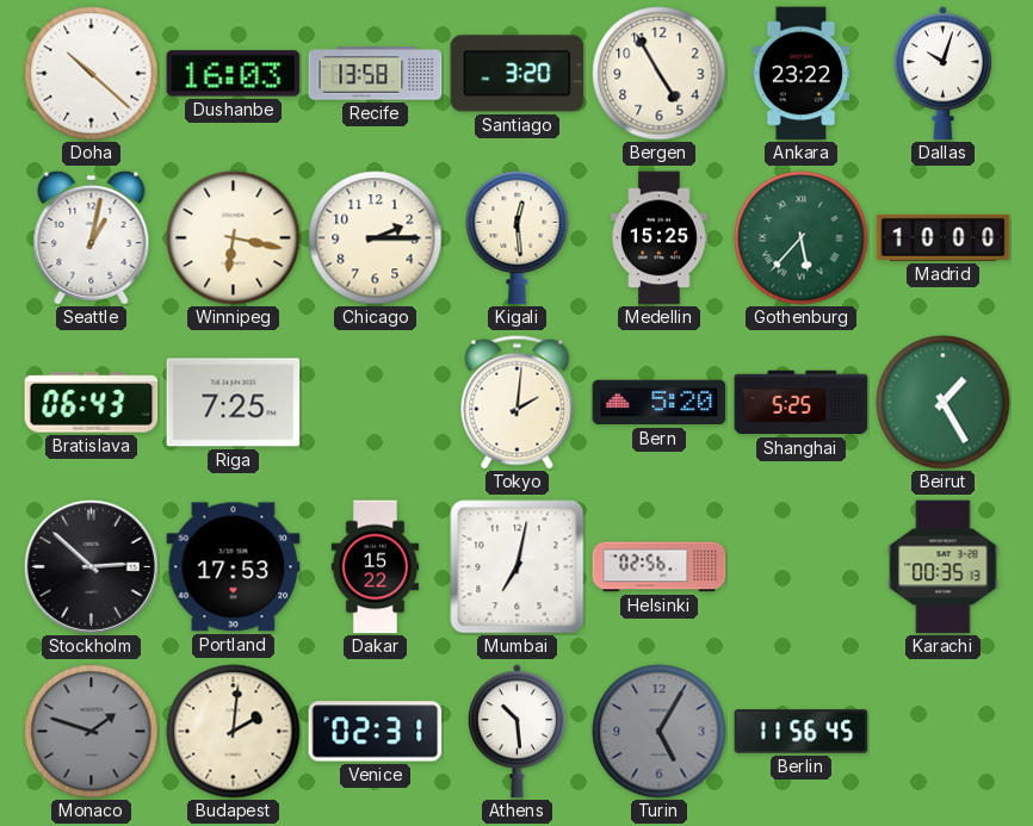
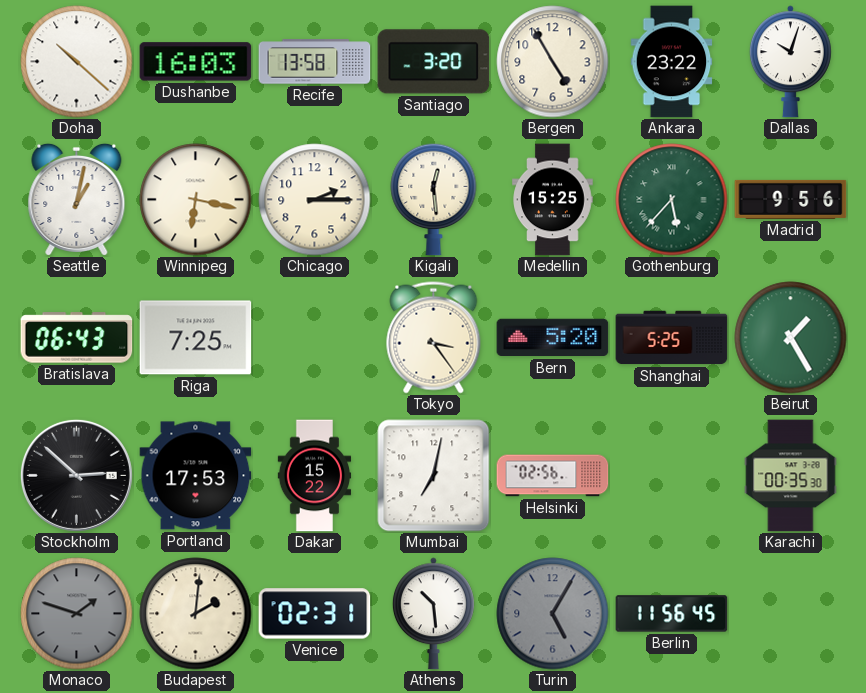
Madrid: 10:00 -> 9:56
Tokyo: 2:01 -> 3:24
Karachi: 00:35:13 -> 00:35:30
